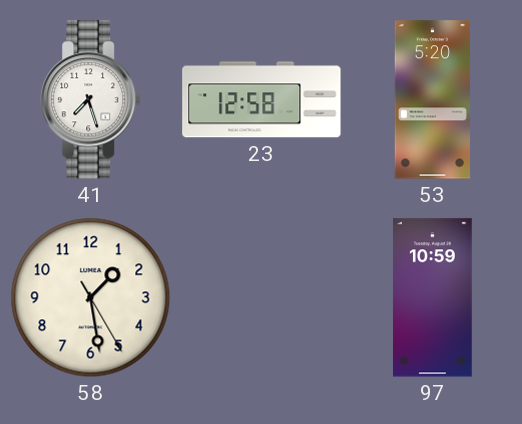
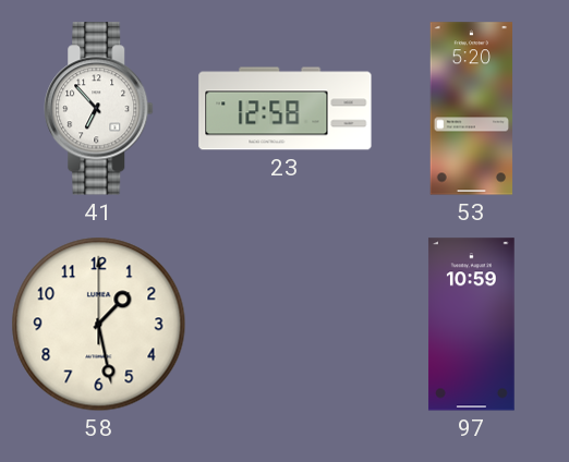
41: 7:27 -> 6:53
58: 1:28:25 -> 1:28:00
